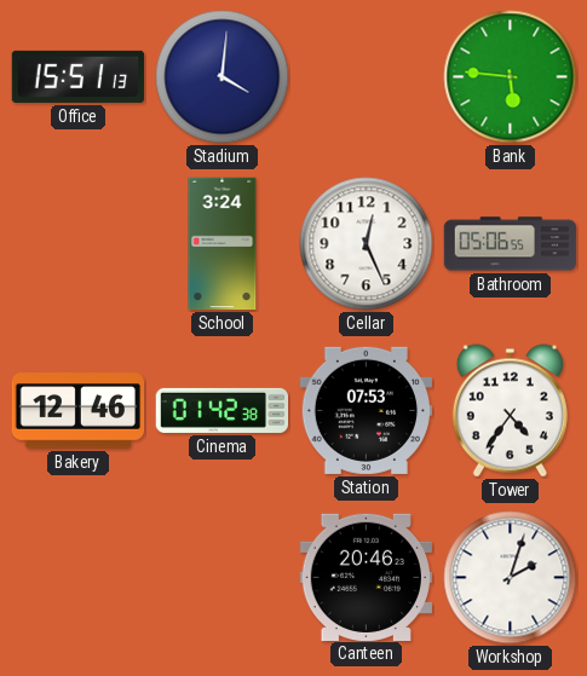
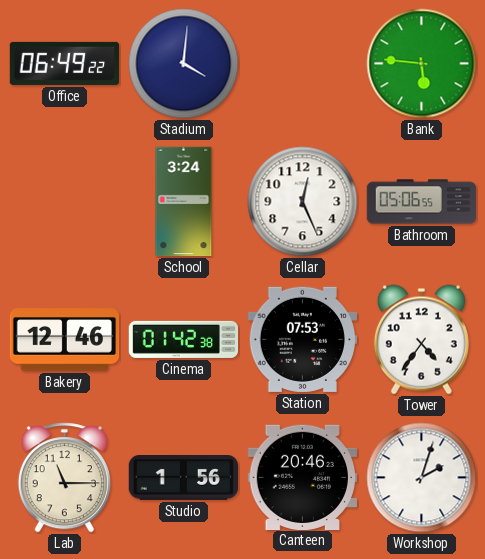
Office: 15:51 -> 06:49
Lab: none -> 11:15
Studio: none -> 1:56
